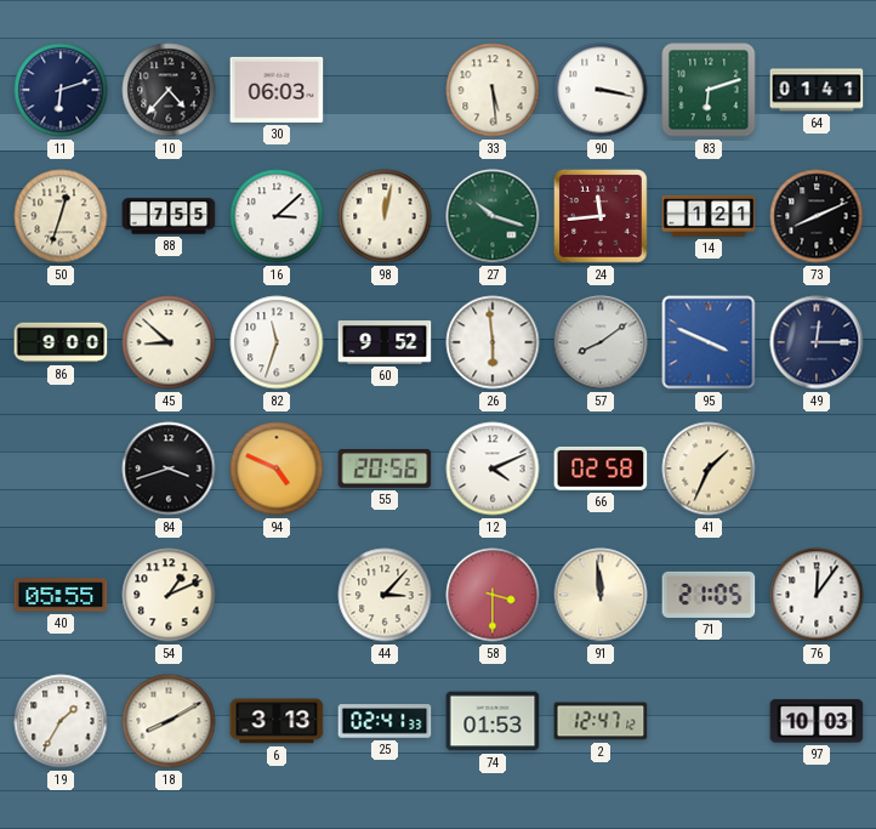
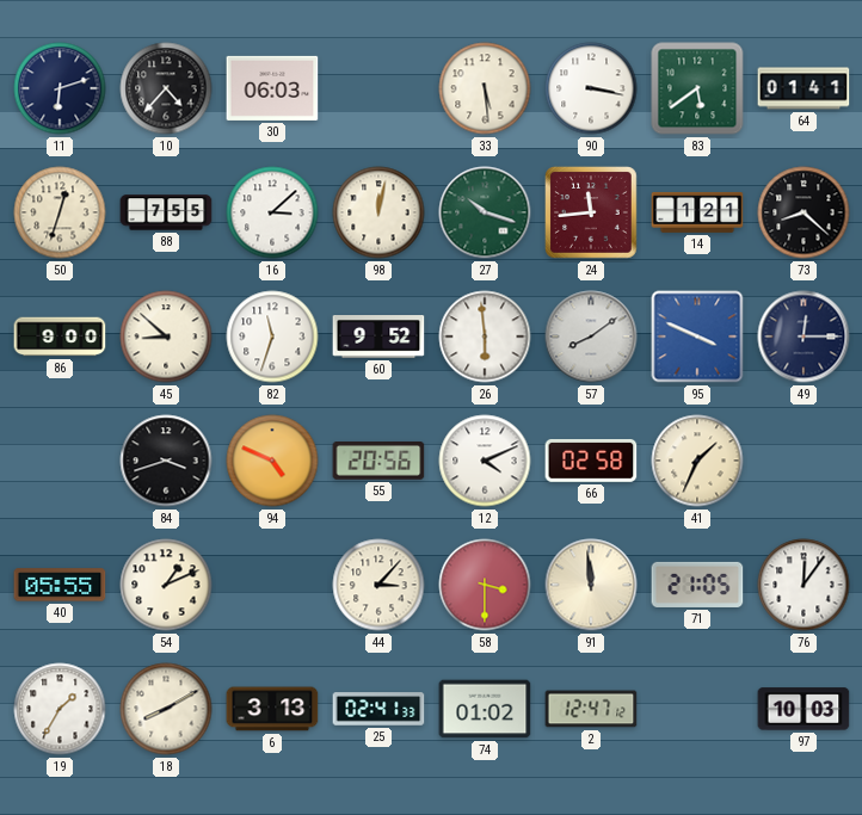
83: 6:12 -> 5:39
73: 8:11 -> 8:22
74: 01:53 -> 01:02
